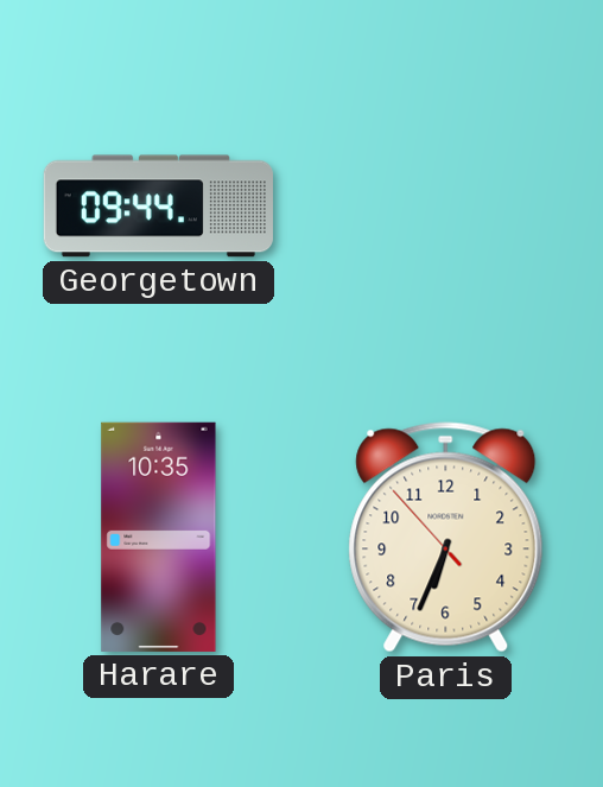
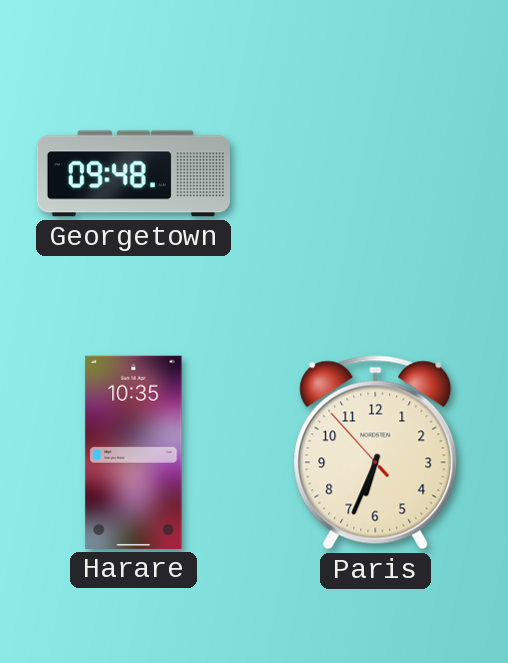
Georgetown: 09:44 -> 09:48
